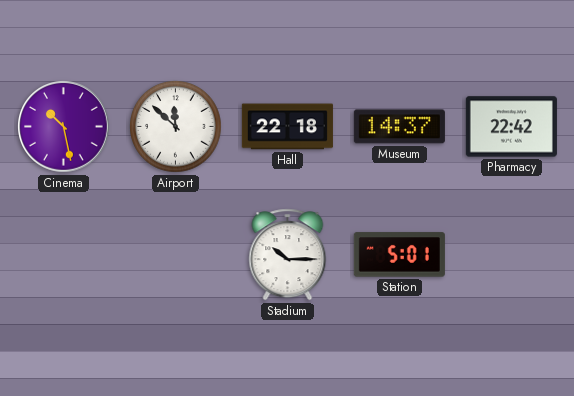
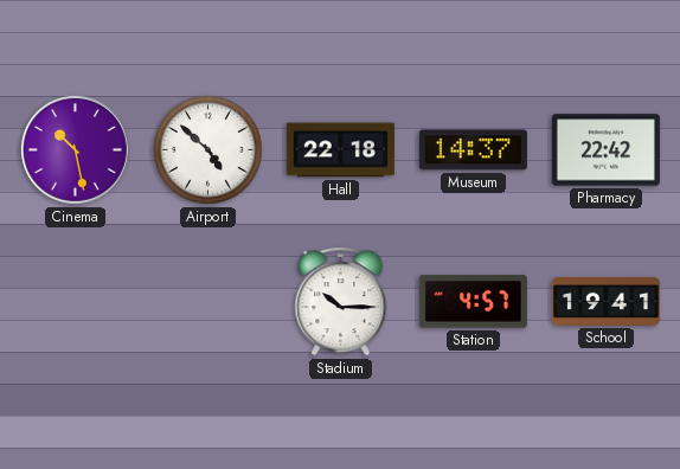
Airport: 11:52 -> 4:52
Station: 5:01 -> 4:57
School: none -> 19:41
